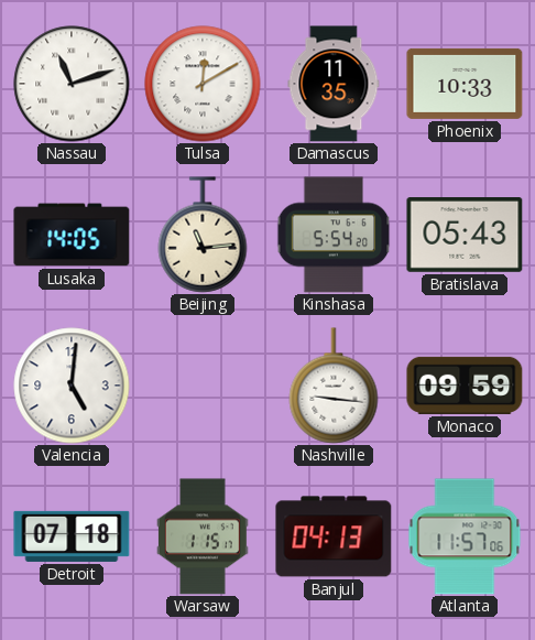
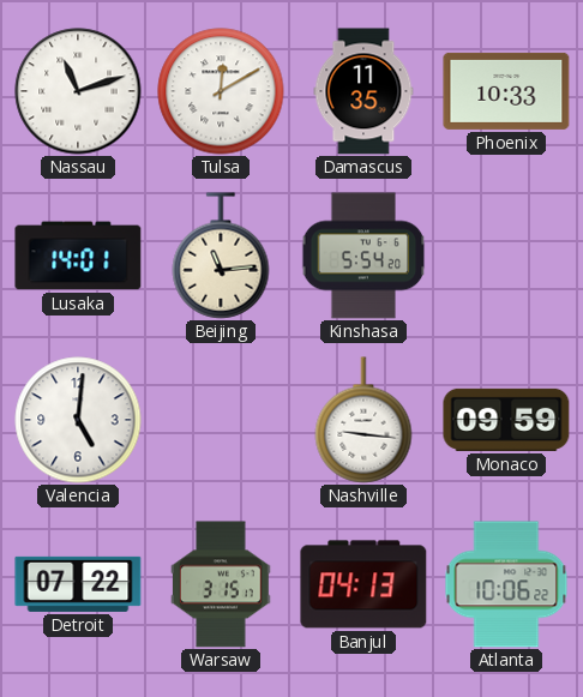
Lusaka: 14:05 -> 14:01
Bratislava: 05:43 -> none
Detroit: 07:18 -> 07:22
Warsaw: 1:15 -> 3:15
Atlanta: 11:57 -> 10:06
